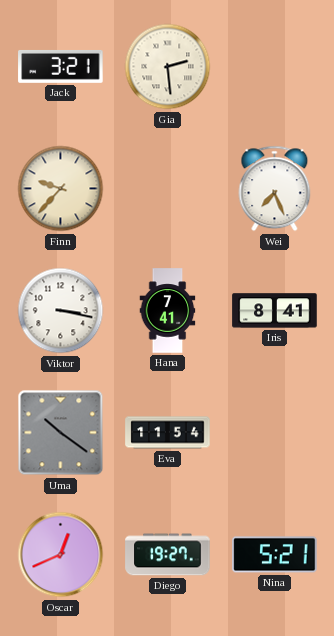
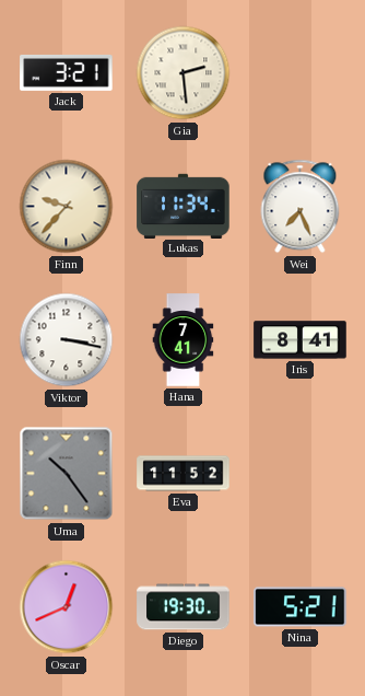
Lukas: none -> 11:34
Uma: 10:21 -> 10:24
Eva: 11:54 -> 11:52
Diego: 19:27 -> 19:30
